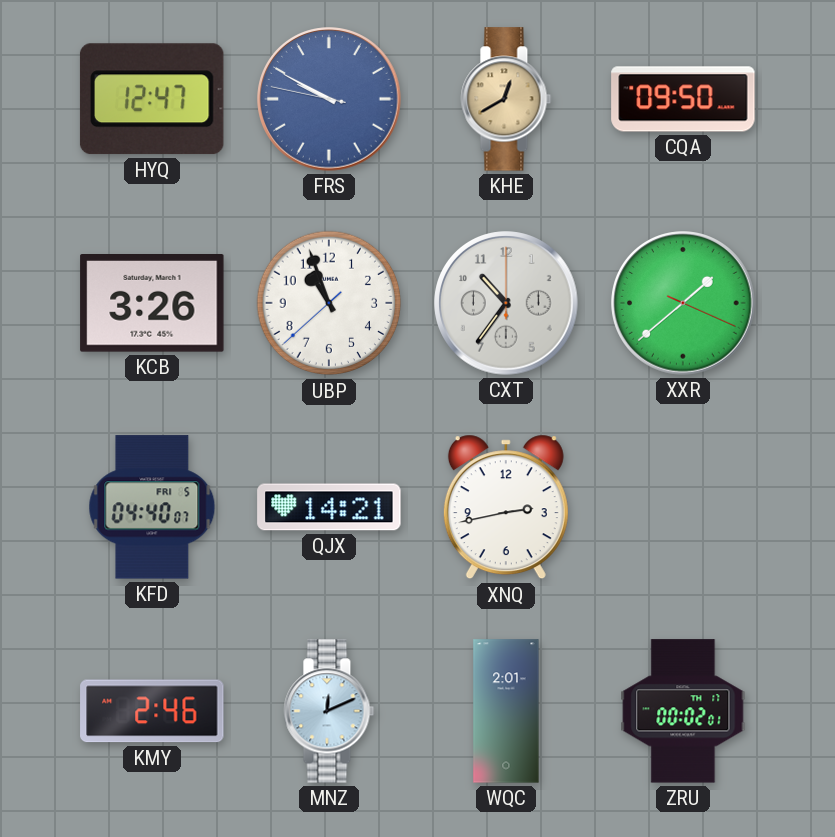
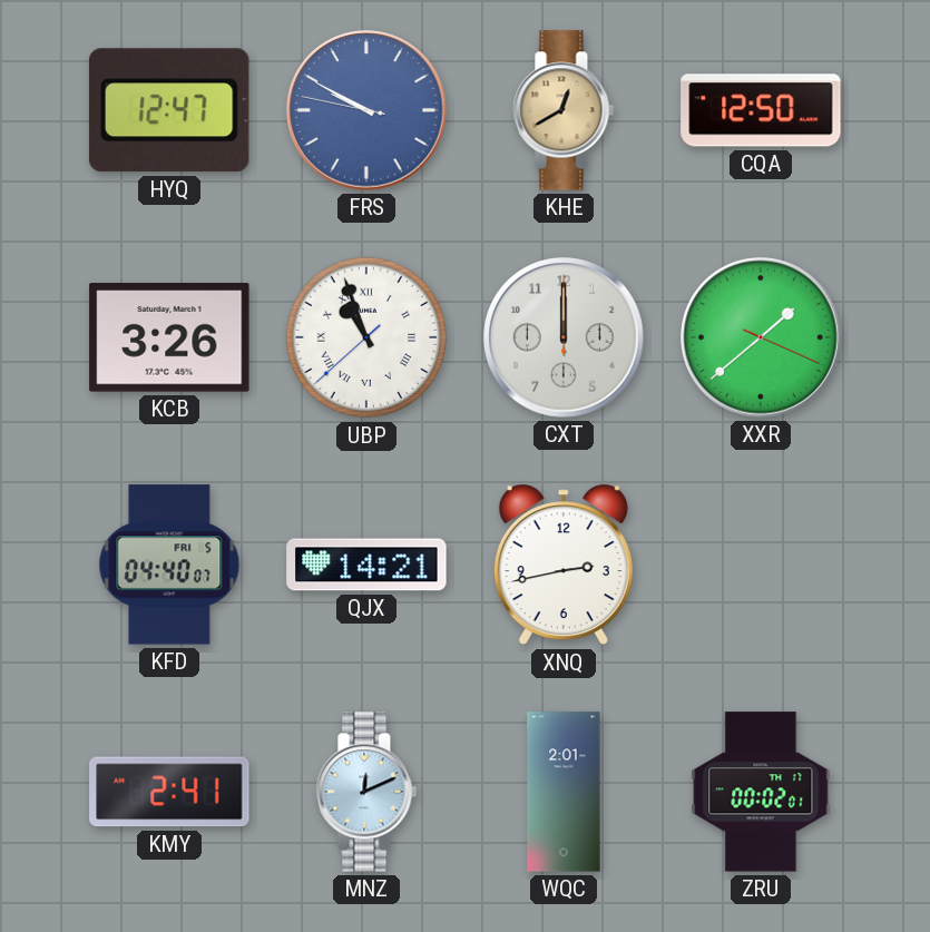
CQA: 09:50 -> 12:50
UBP numerals: Arabic -> Roman
CXT: 10:36 -> 12:00
KMY: 2:46 -> 2:41
